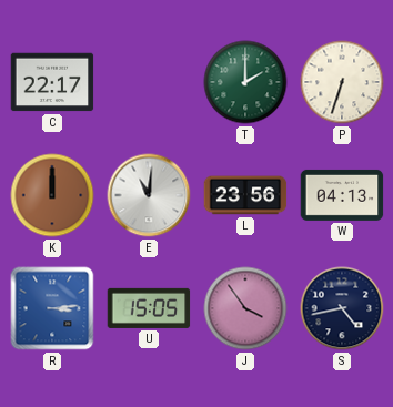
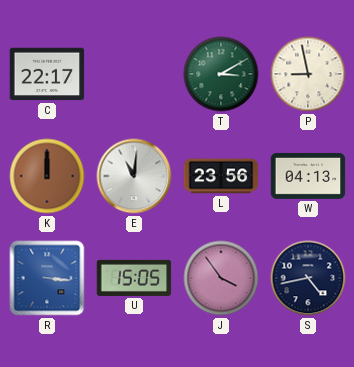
T: 2:00 -> 3:10
P: 6:33 -> 8:58
R: 3:14 -> 3:16
